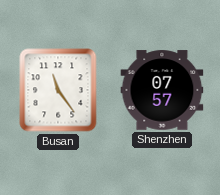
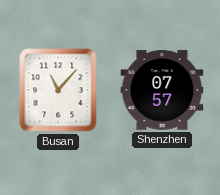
Busan: 11:24 -> 11:07
